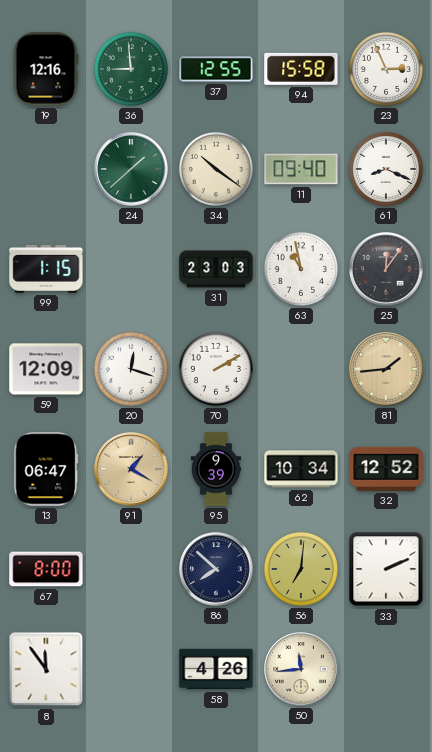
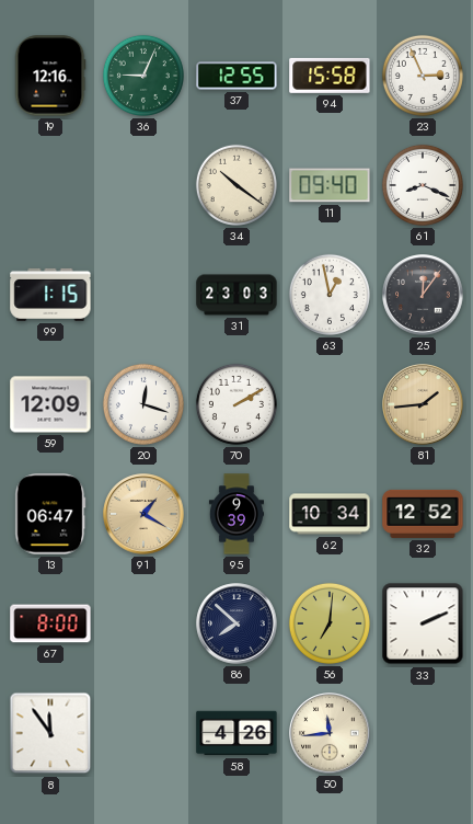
36: 8:59 -> 9:04
24: 1:38 -> none
63: 10:58 -> 12:58
